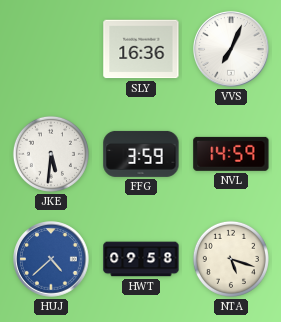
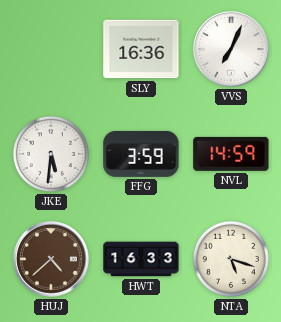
HUJ dial: blue -> brown
HWT: 09:58 -> 16:33
